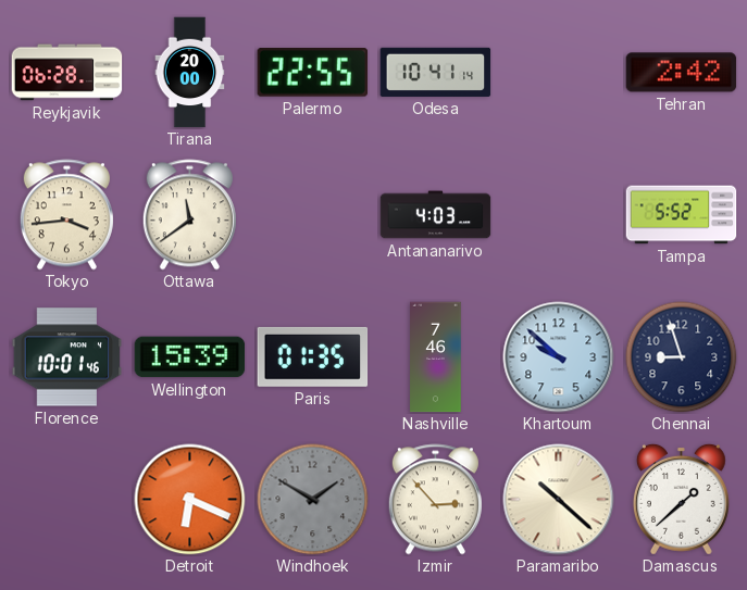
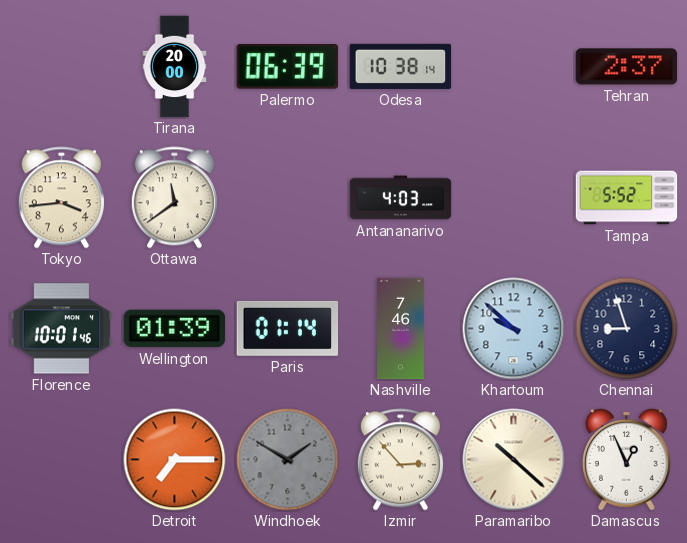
Reykjavik: 06:28 -> none
Palermo: 22:55 -> 06:39
Odesa: 10:41 -> 10:38
Tehran: 2:42 -> 2:37
Wellington: 15:39 -> 01:39
Paris: 01:35 -> 01:14
Detroit: 6:19 -> 7:15
Damascus: 1:38 -> 12:56
